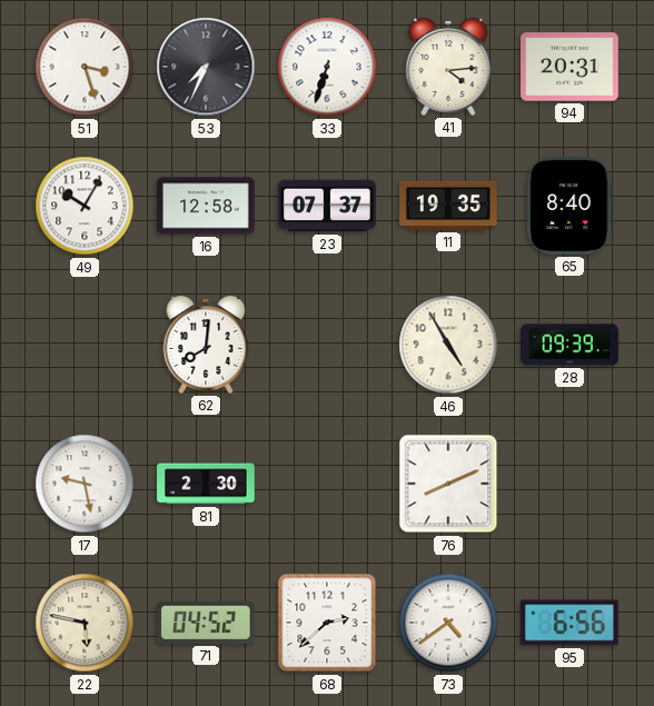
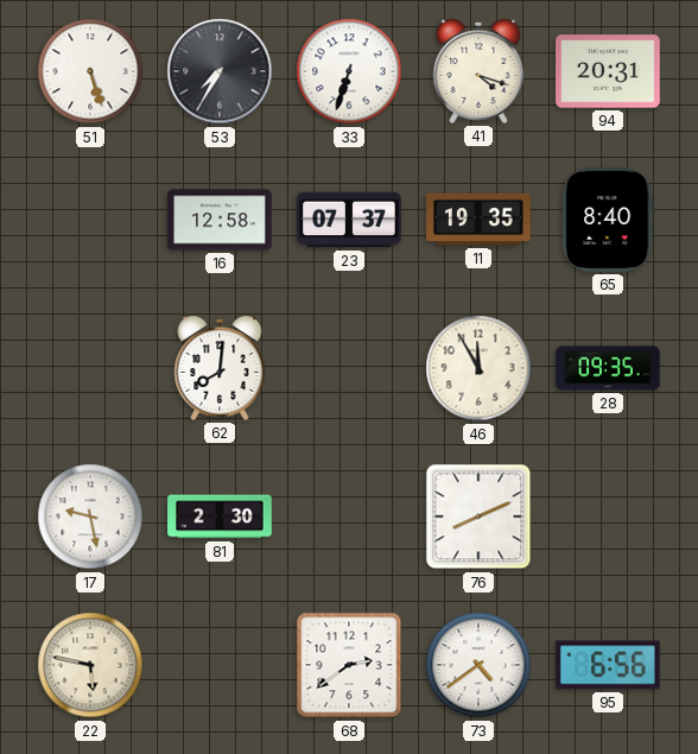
51: 3:27 -> 5:27
53: 7:34 -> 7:35
41: 4:14 -> 4:18
49: 10:05 -> none
46: 4:55 -> 11:55
28: 09:39 -> 09:35
71: 04:52 -> none
68: 2:38 -> 2:39
